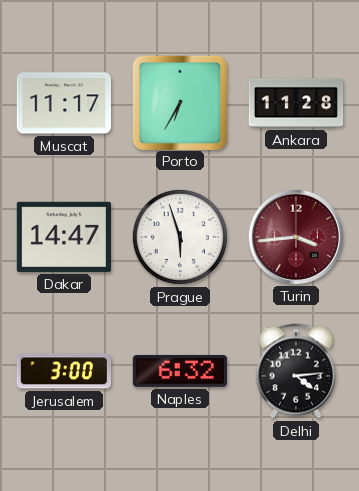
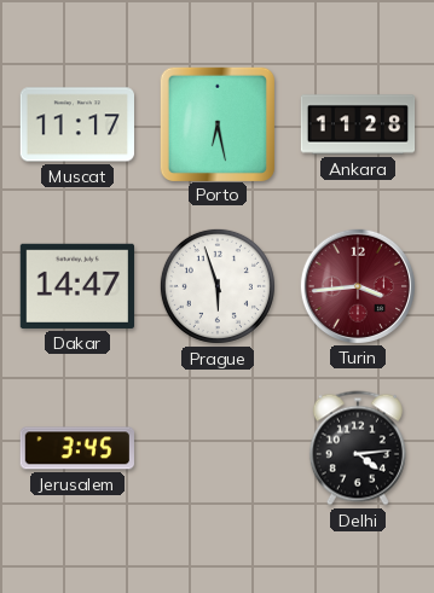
Porto: 6:35 -> 6:28
Jerusalem: 3:00 -> 3:45
Naples: 6:32 -> none
